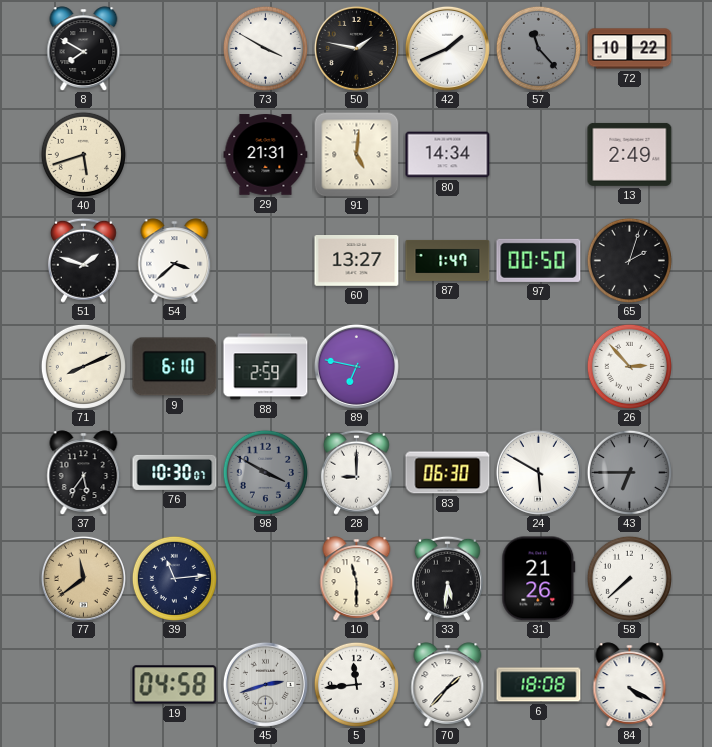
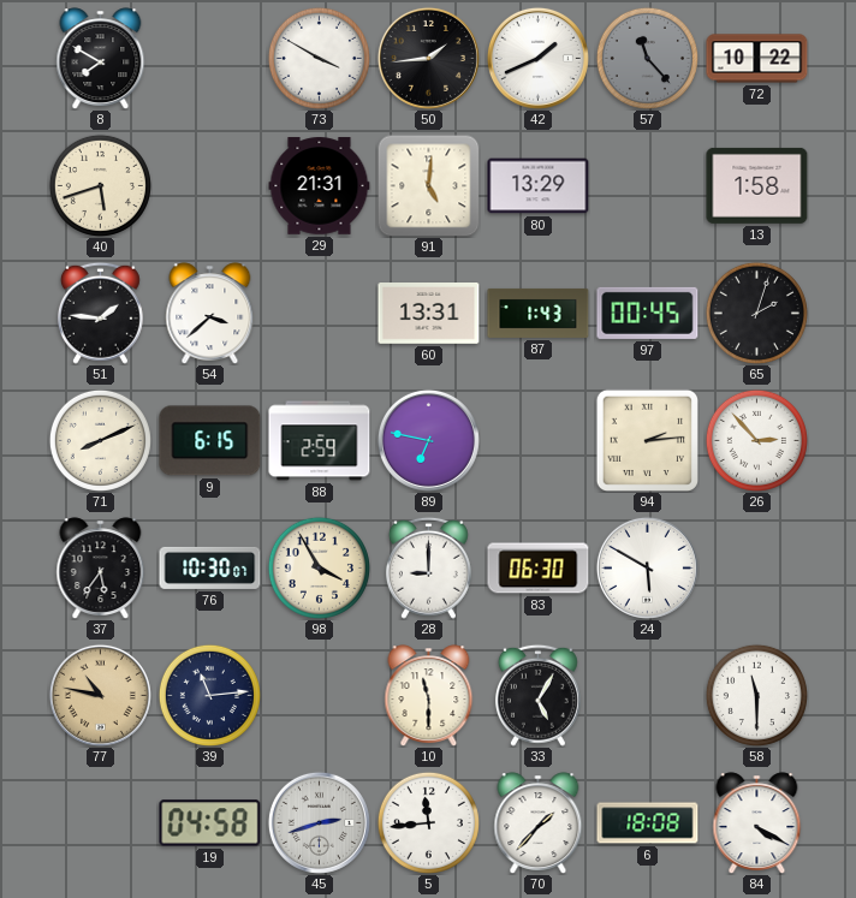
50: 1:47 -> 1:44
80: 14:34 -> 13:29
13: 2:49 -> 1:58
51: 1:48 -> 1:46
60: 13:27 -> 13:31
87: 1:47 -> 1:43
97: 00:50 -> 00:45
9: 6:10 -> 6:15
94: none -> 2:14
98: 3:50 -> 3:55
98 dial: grey -> cream
43: 6:45 -> none
77: 11:39 -> 10:47
33: 5:31 -> 5:05
31: 21:26 -> none
58: 7:38 -> 11:30
